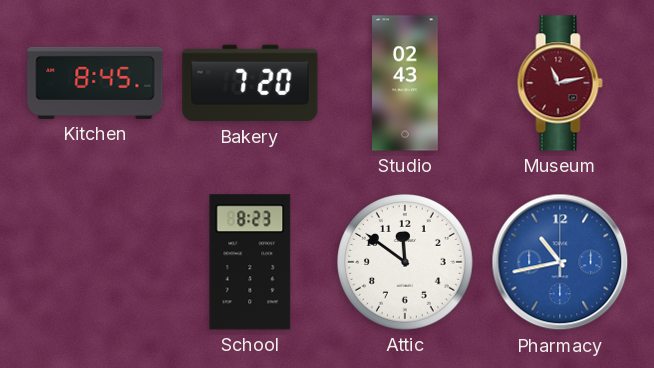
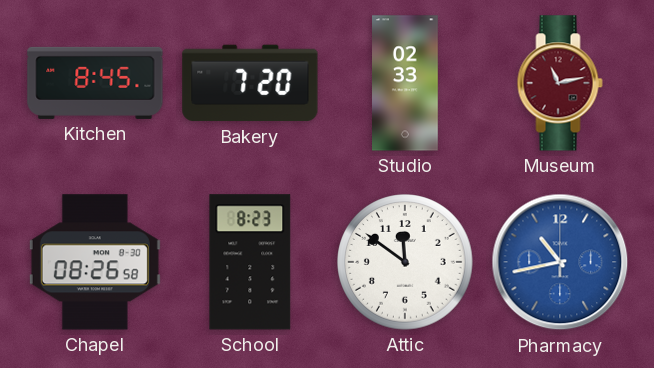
Studio: 02:43 -> 02:33
Chapel: none -> 08:26
